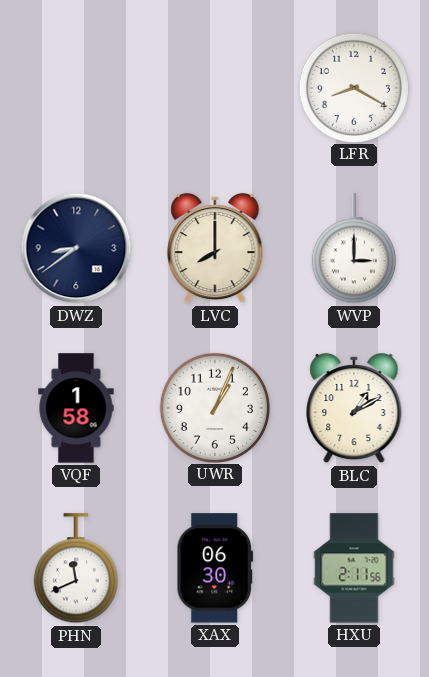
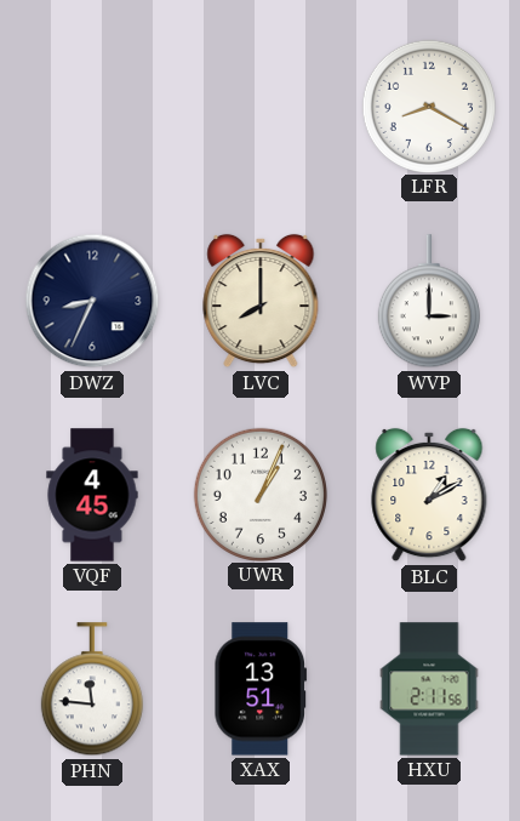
DWZ: 8:39 -> 8:34
VQF: 1:58 -> 4:45
PHN: 11:41 -> 11:46
XAX: 06:30 -> 13:51
